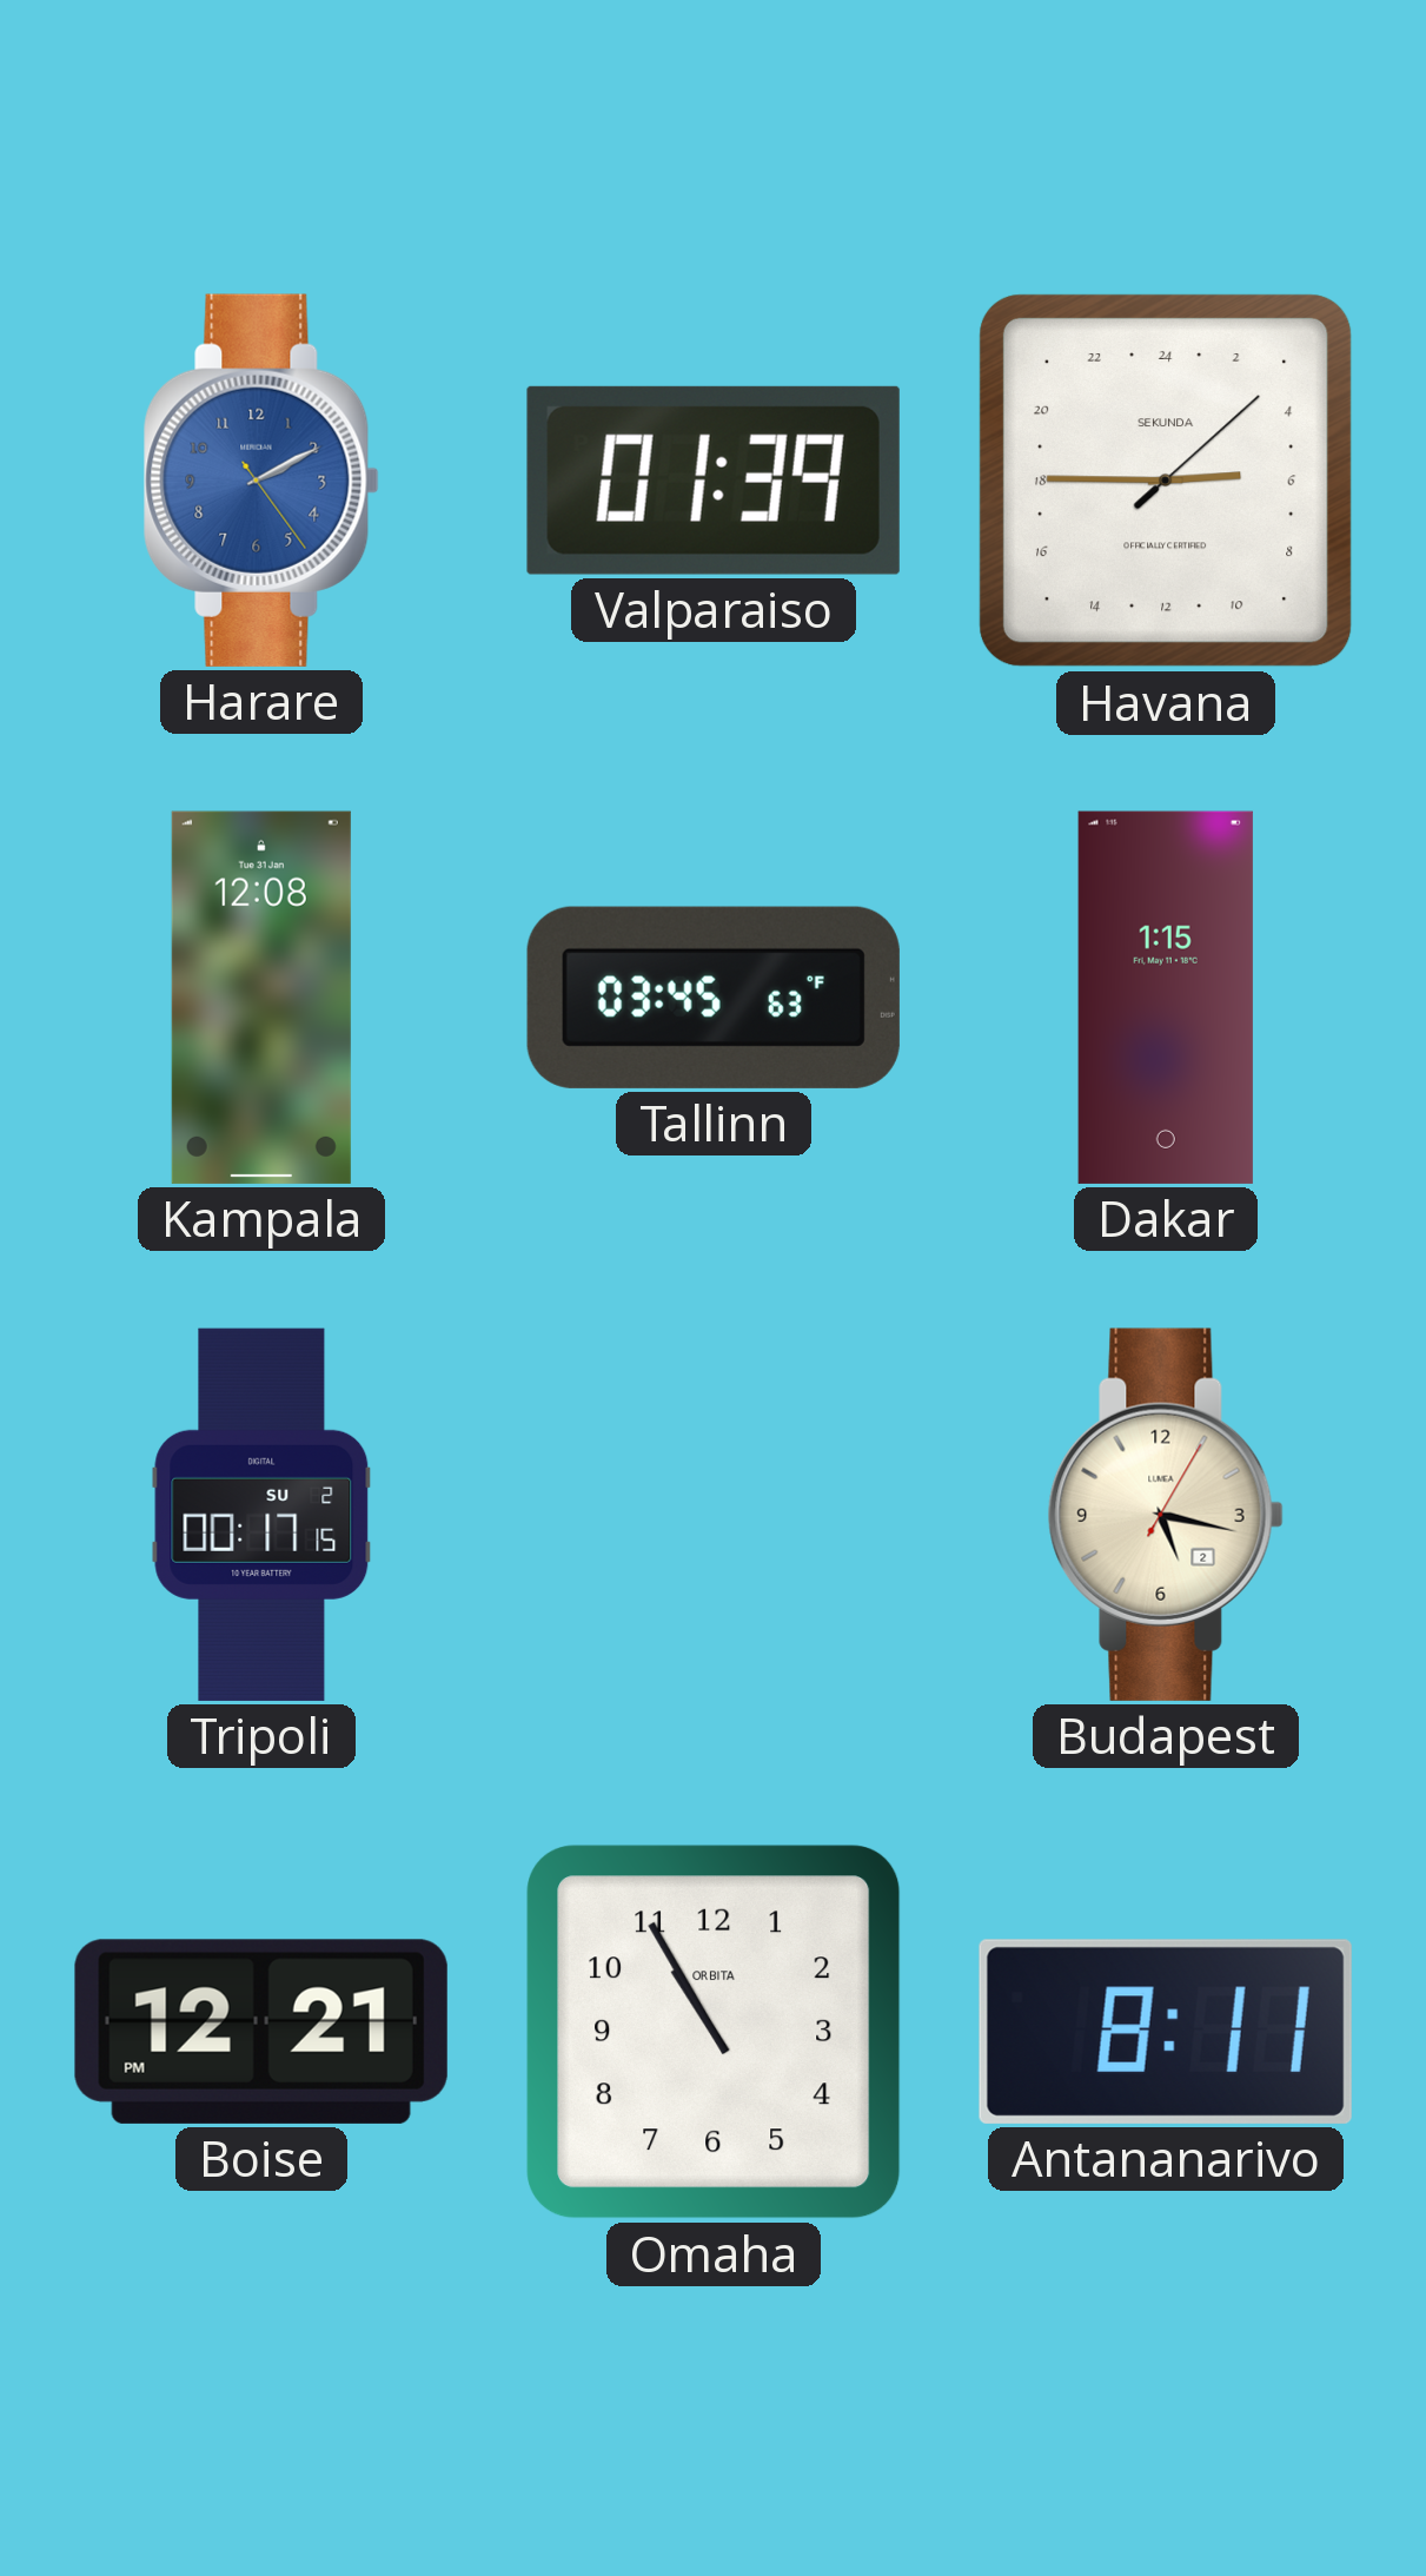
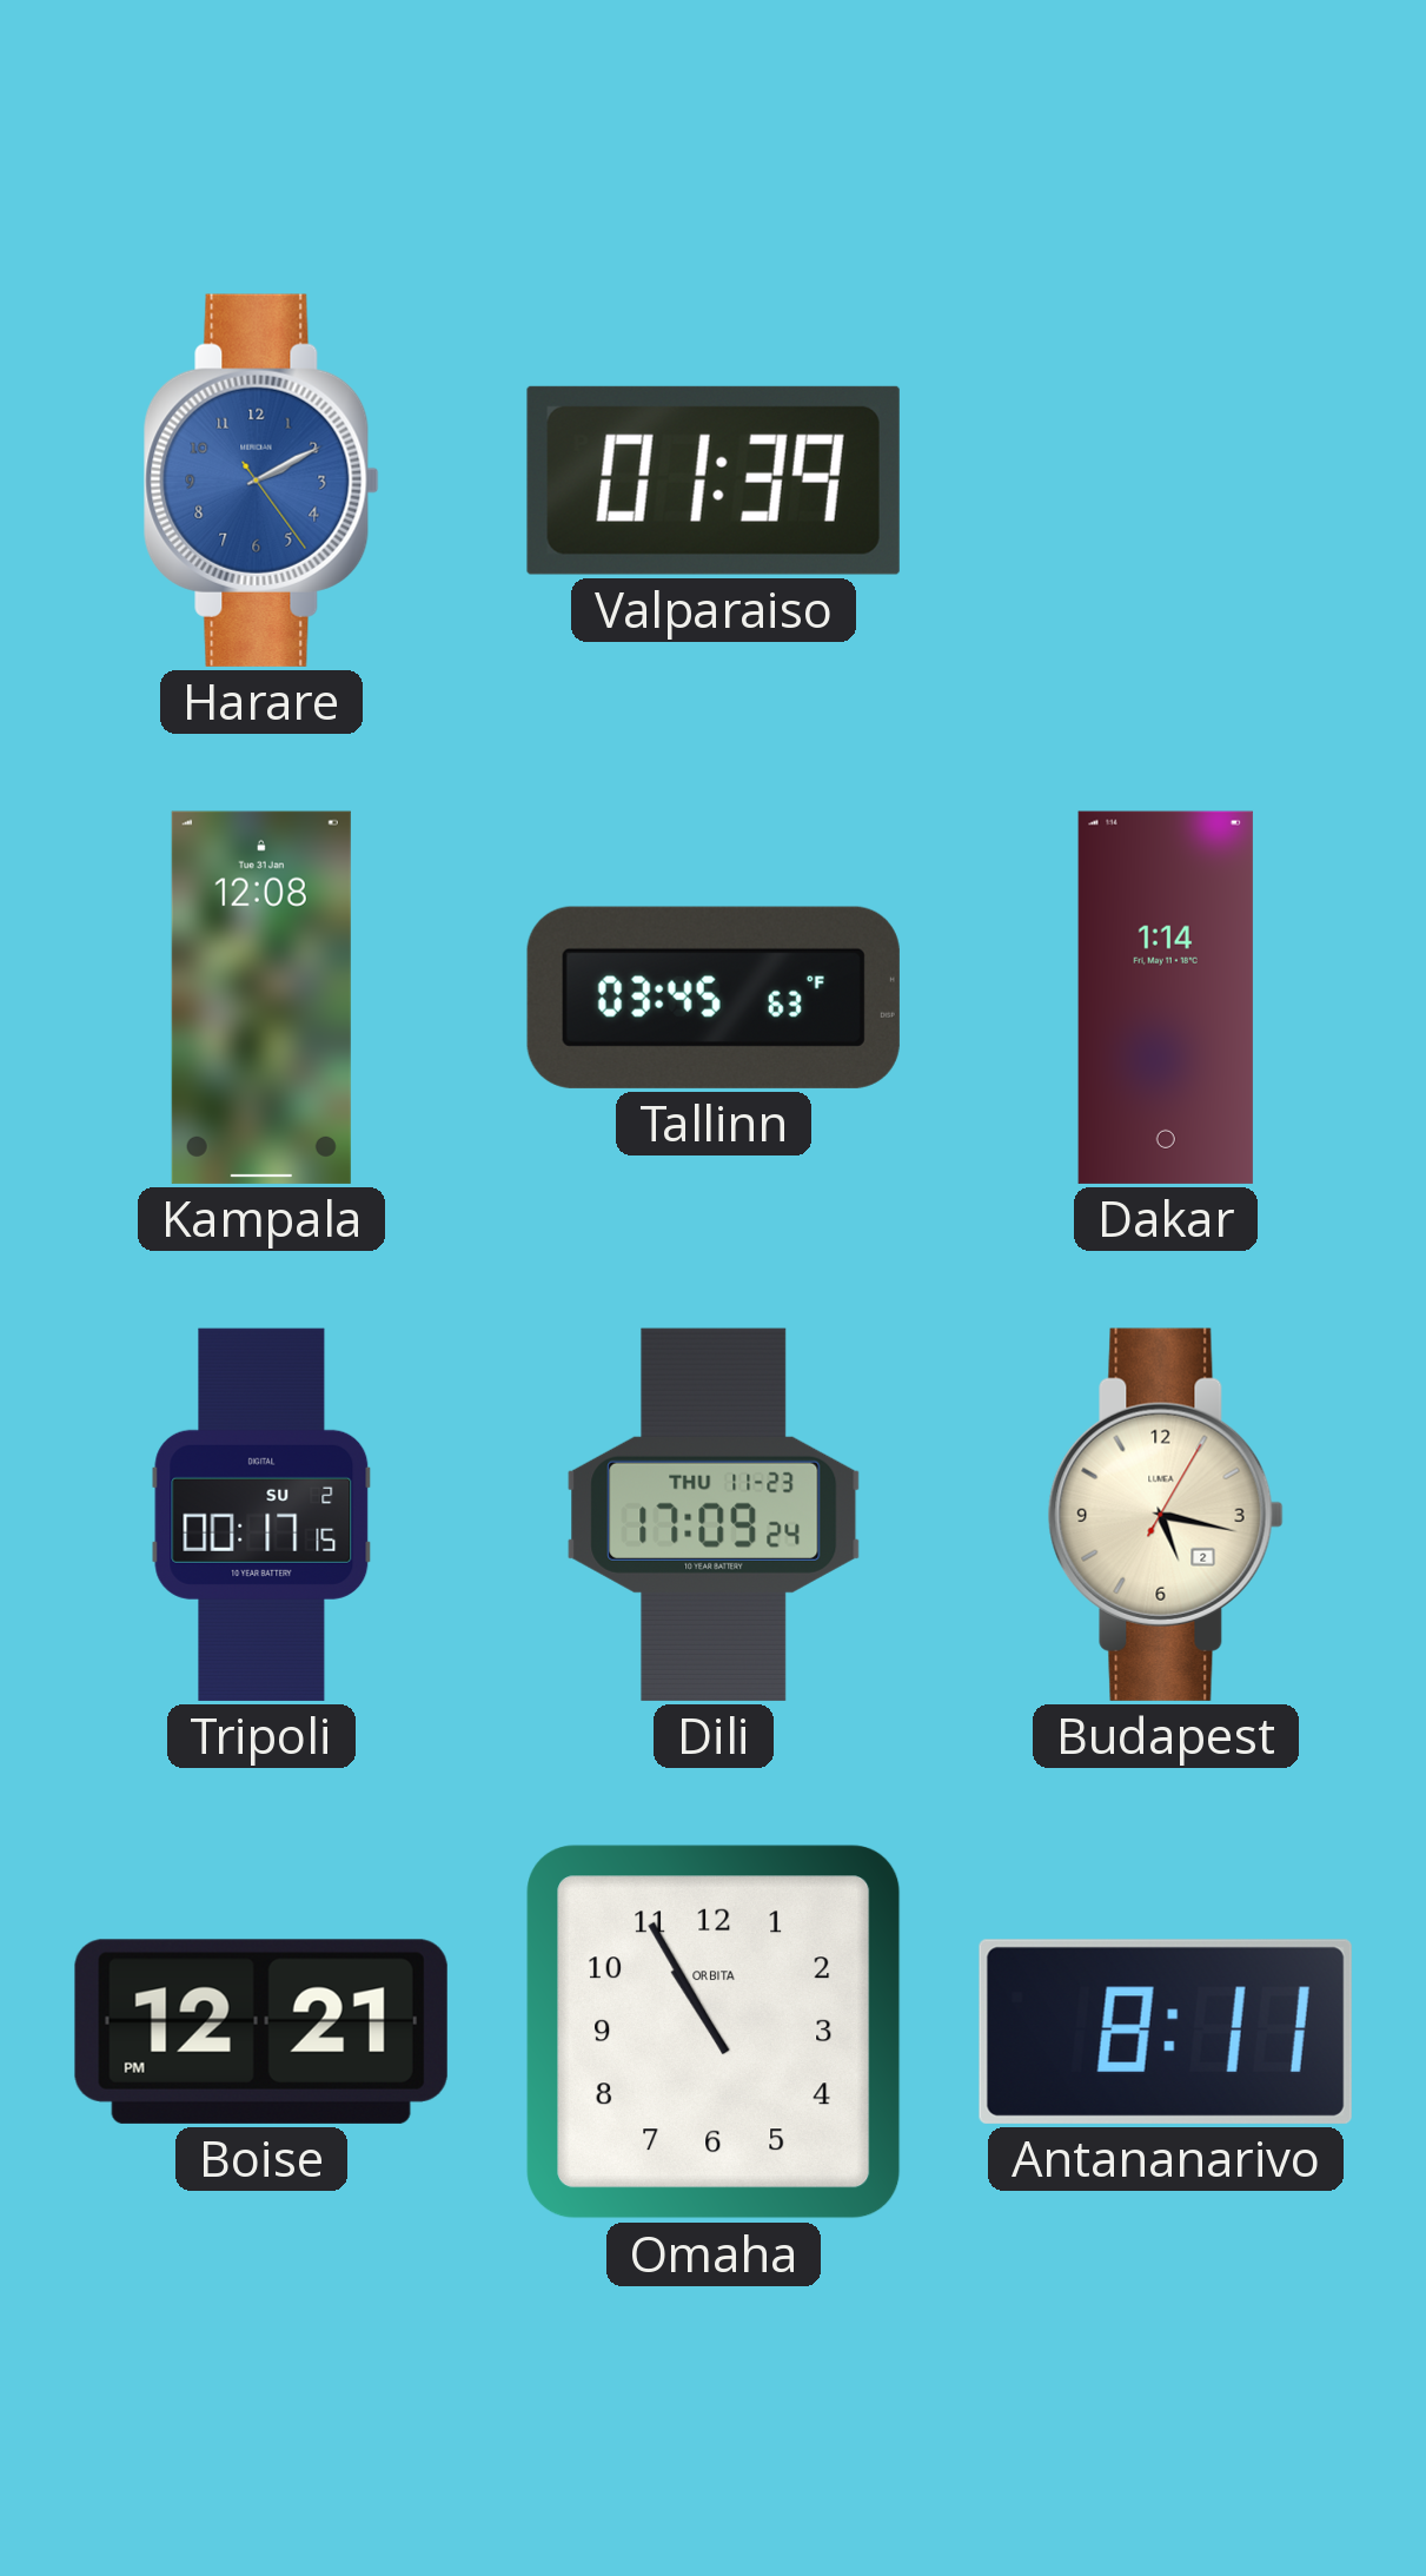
Havana: 5:45 -> none
Dakar: 1:15 -> 1:14
Dili: none -> 17:09
